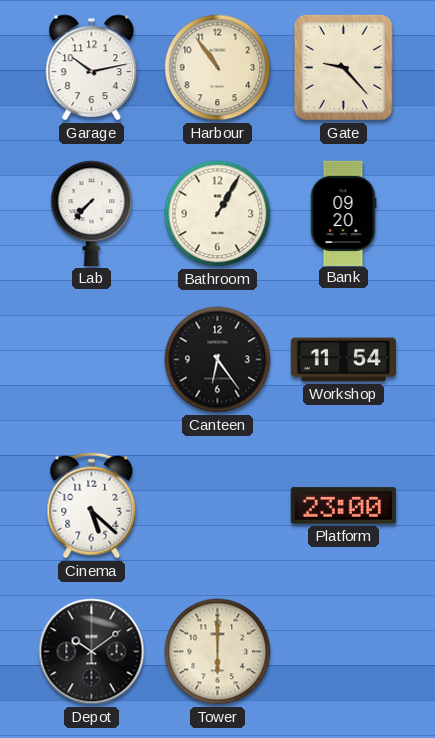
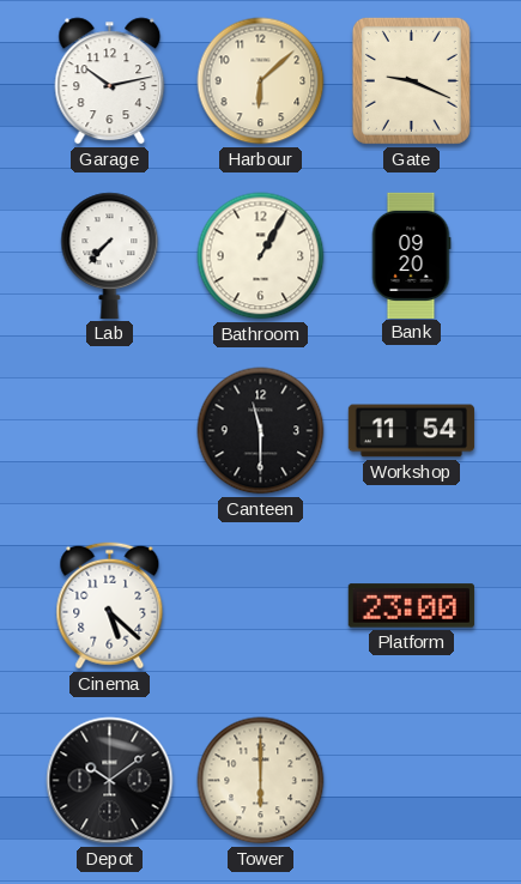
Harbour: 10:54 -> 6:08
Gate: 9:23 -> 9:19
Canteen: 6:24 -> 11:30
